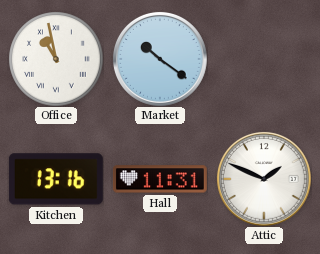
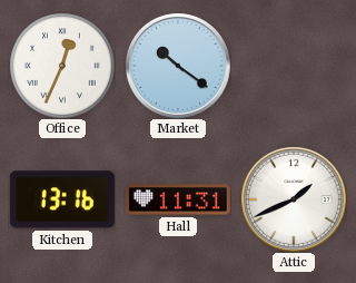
Office: 10:58 -> 12:34
Attic: 1:49 -> 1:41
